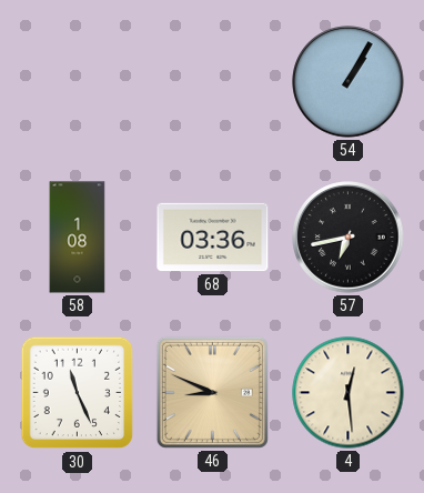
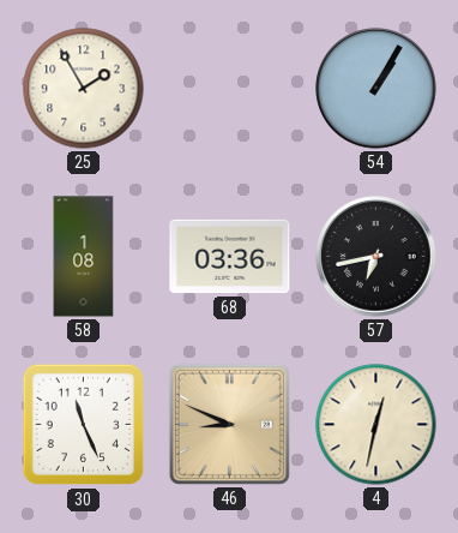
25: none -> 1:55
4: 12:29 -> 12:32
